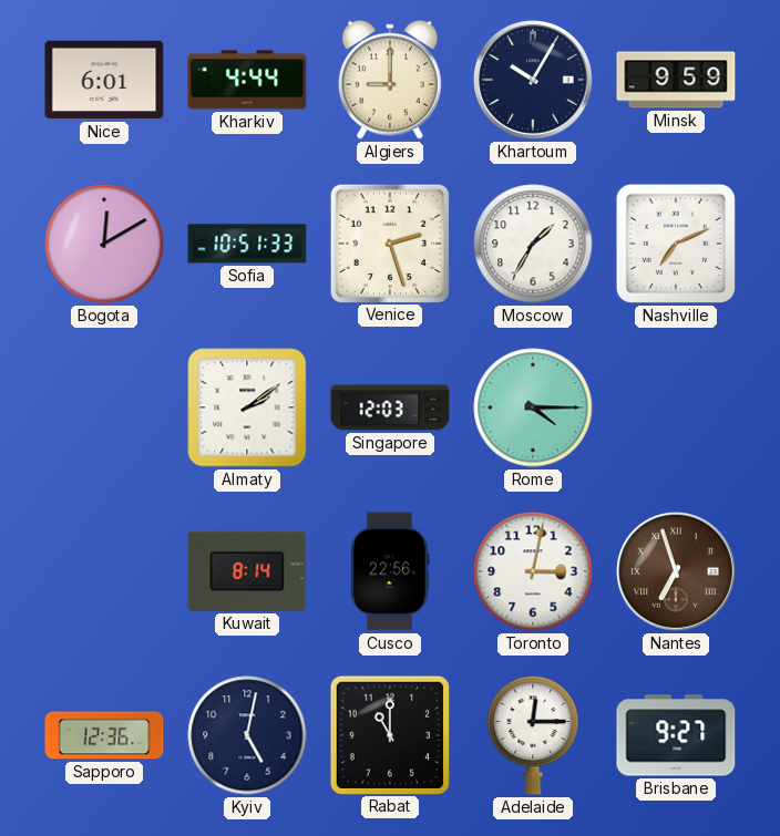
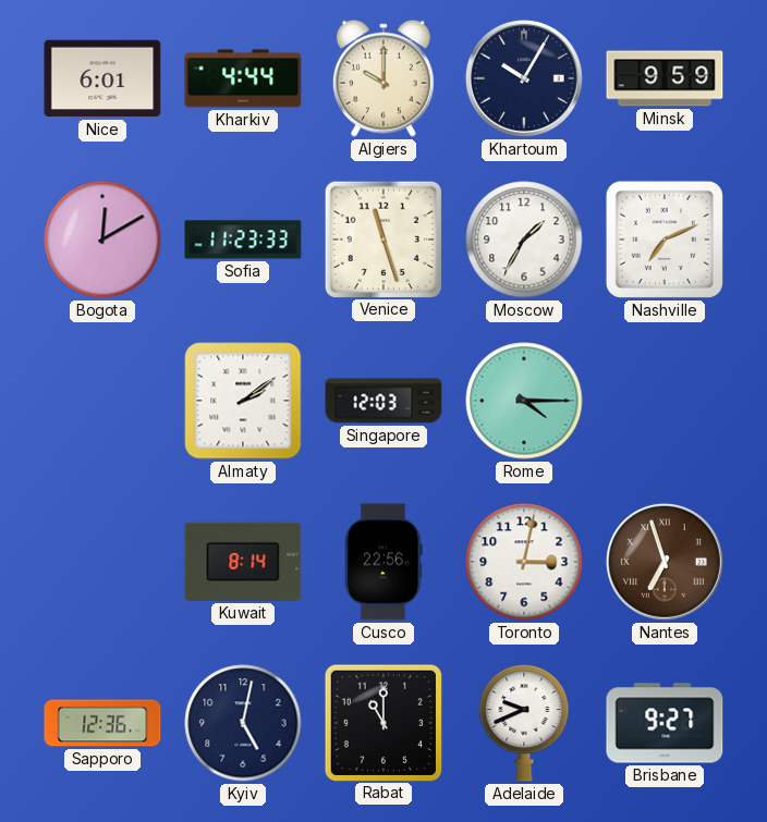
Algiers: 9:00 -> 10:00
Sofia: 10:51 -> 11:23
Venice: 2:27 -> 11:27
Adelaide: 12:15 -> 9:41
